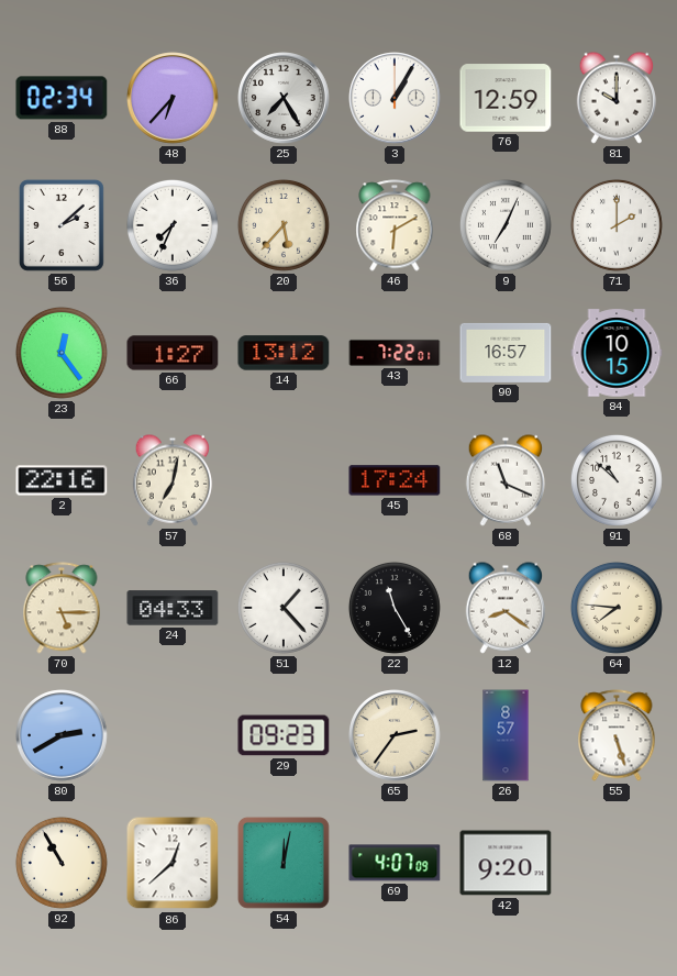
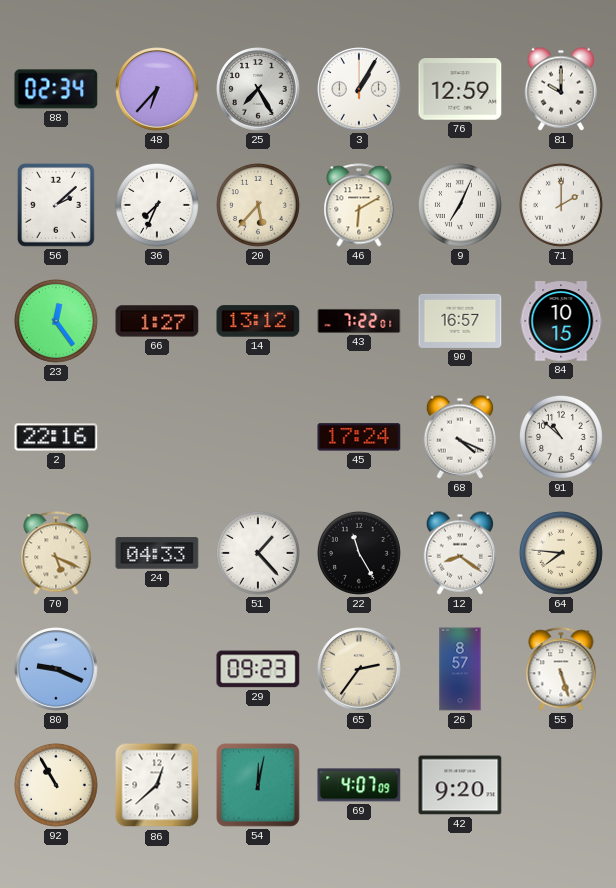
57: 7:02 -> none
68: 11:19 -> 4:19
70: 5:15 -> 5:19
80: 2:40 -> 9:19
